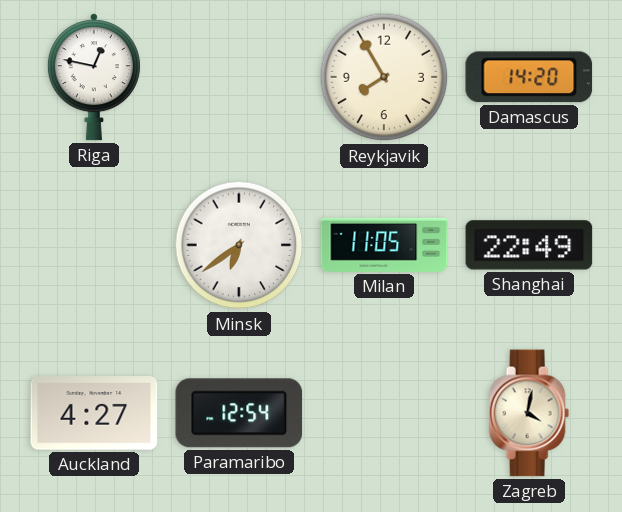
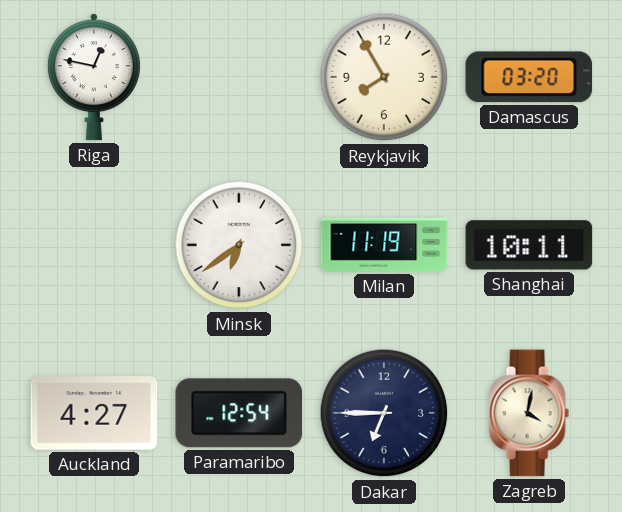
Damascus: 14:20 -> 03:20
Milan: 11:05 -> 11:19
Shanghai: 22:49 -> 10:11
Dakar: none -> 6:45
